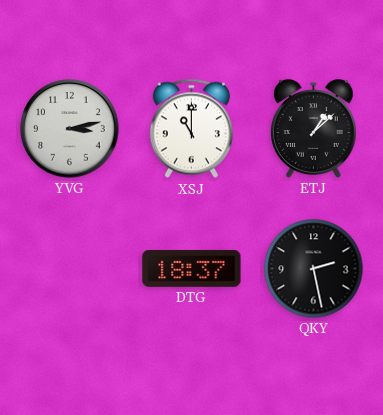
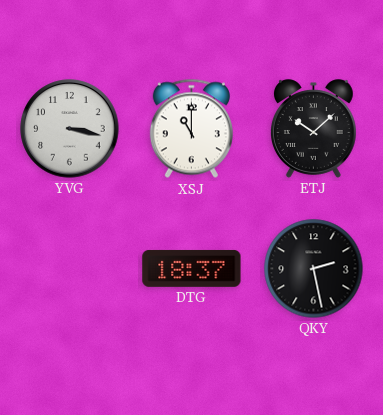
YVG: 3:13 -> 3:17
ETJ: 1:08 -> 10:08
